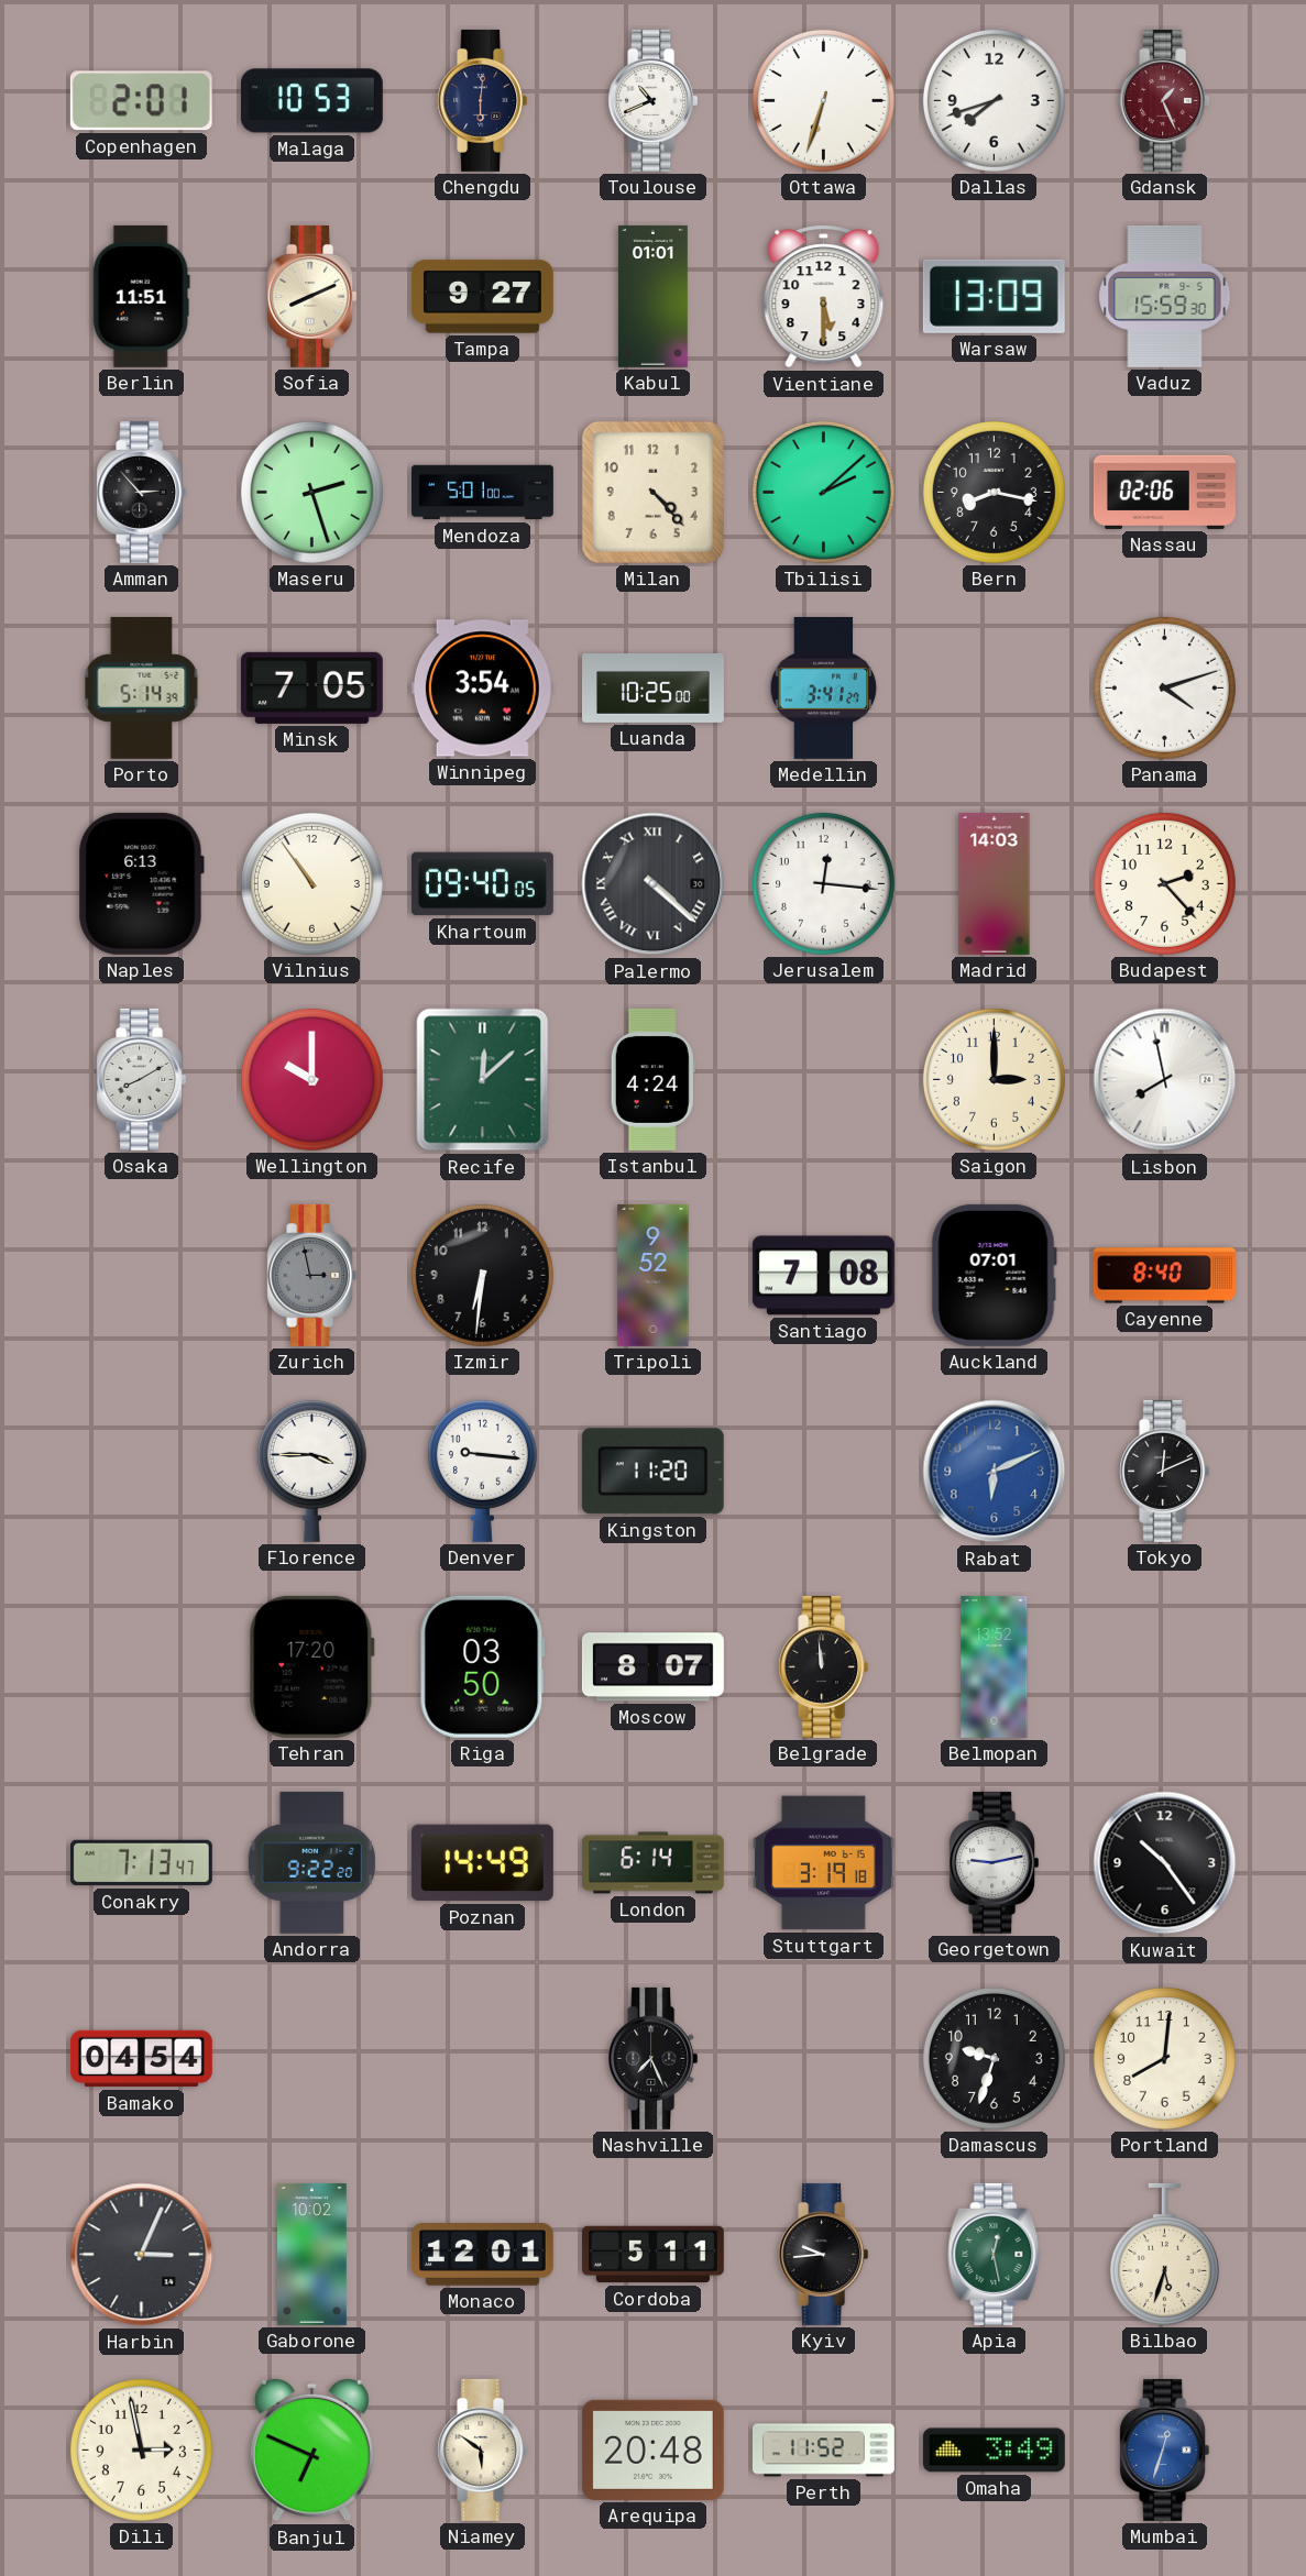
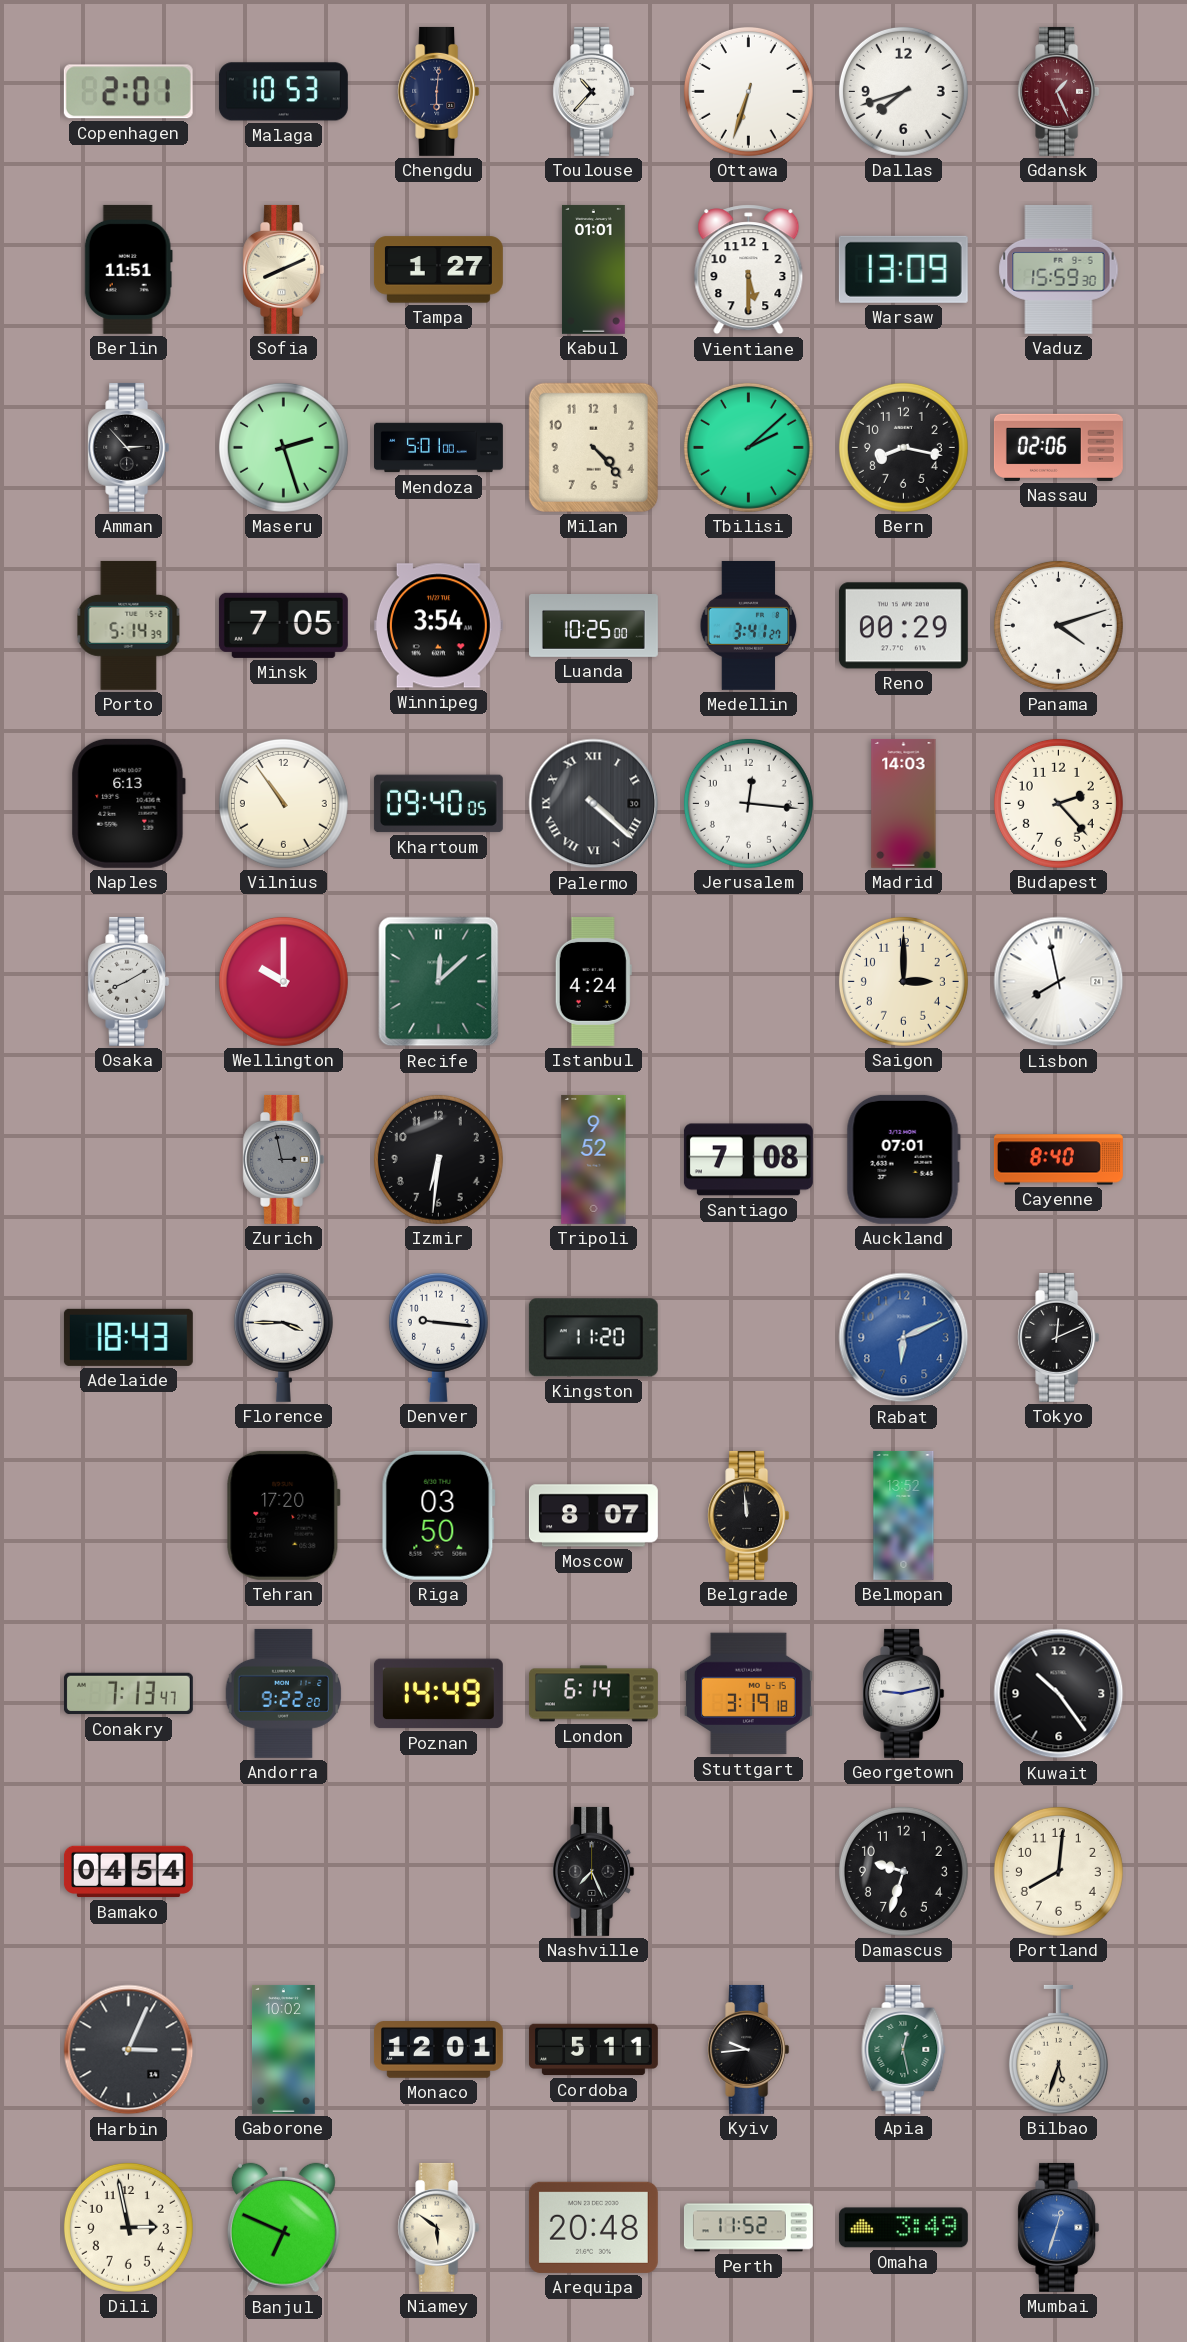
Toulouse: 10:41 -> 10:37
Tampa: 9:27 -> 1:27
Reno: none -> 00:29
Adelaide: none -> 18:43
